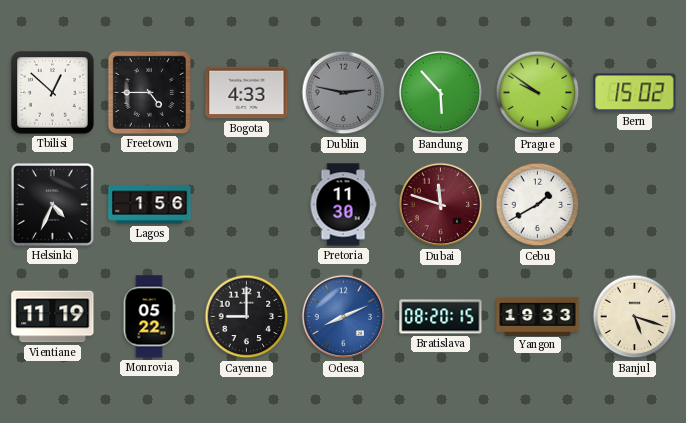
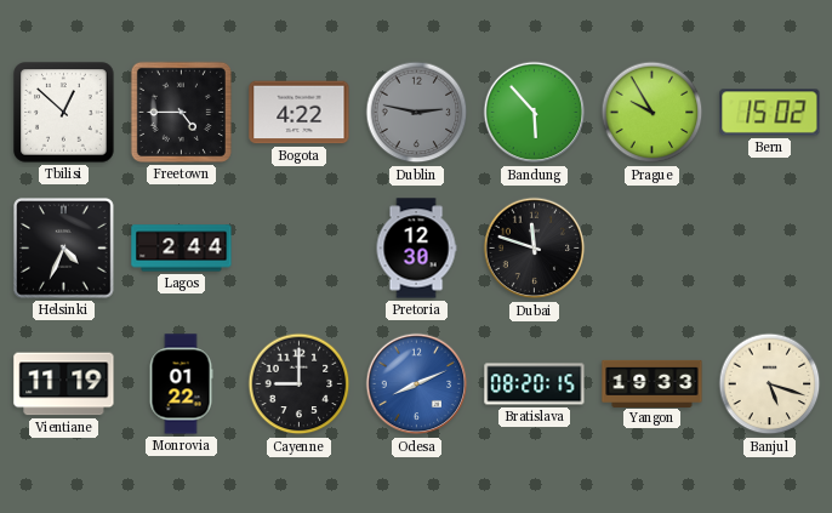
Bogota: 4:33 -> 4:22
Prague: 9:51 -> 9:55
Lagos: 1:56 -> 2:44
Pretoria: 11:30 -> 12:30
Dubai dial: burgundy -> black
Cebu: 1:40 -> none
Monrovia: 05:22 -> 01:22
